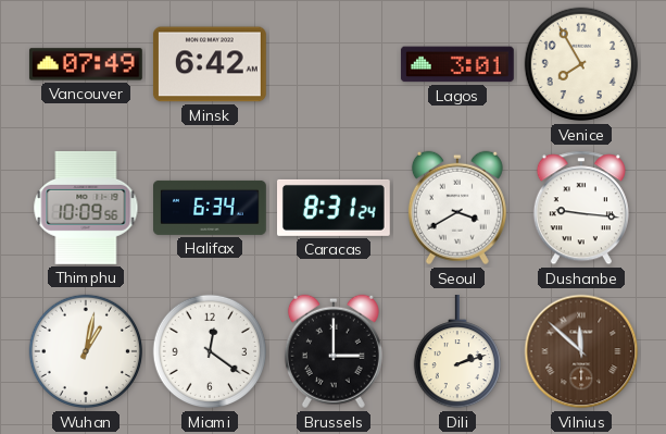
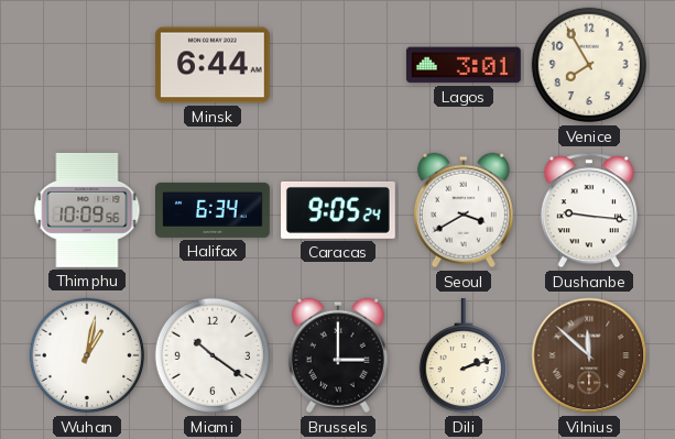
Vancouver: 07:49 -> none
Minsk: 6:42 -> 6:44
Caracas: 8:31 -> 9:05
Miami: 12:21 -> 10:21
